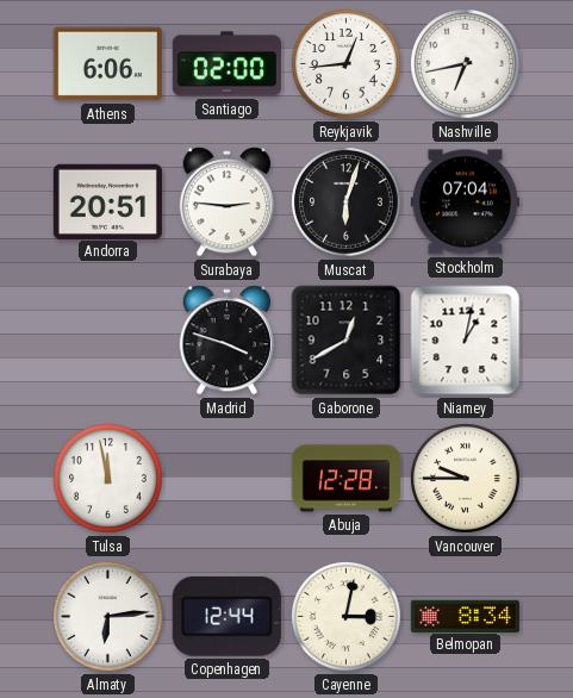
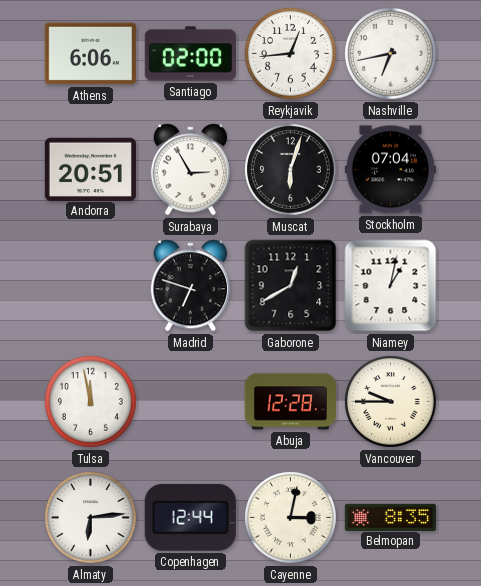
Surabaya: 2:46 -> 2:55
Madrid: 3:48 -> 6:48
Belmopan: 8:34 -> 8:35
